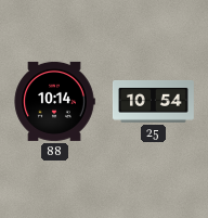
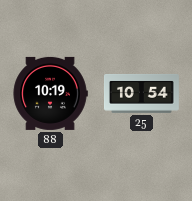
88: 10:14 -> 10:19
